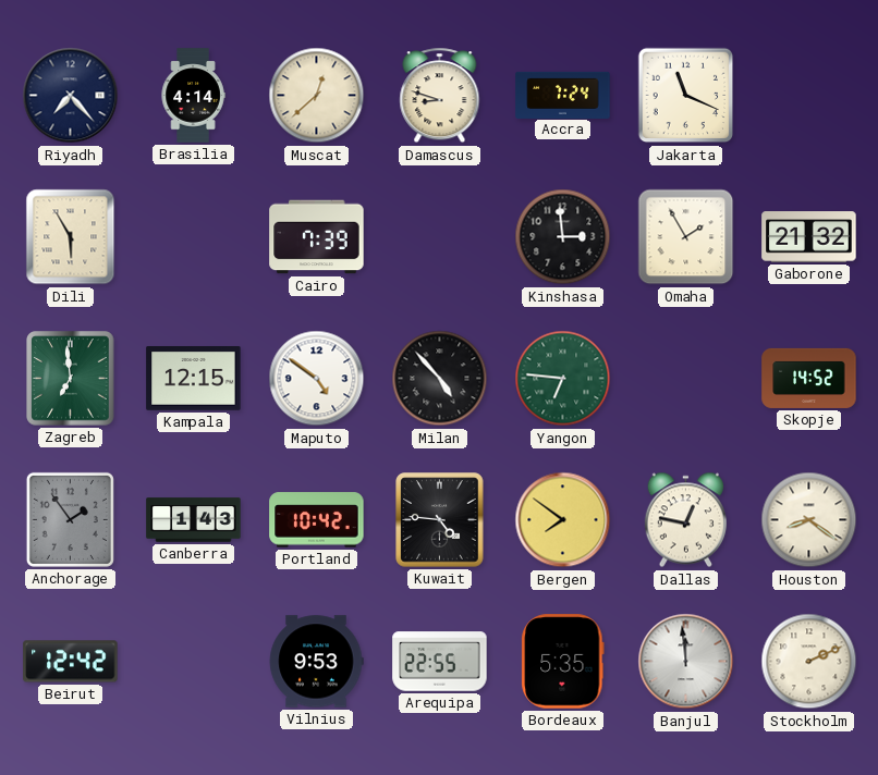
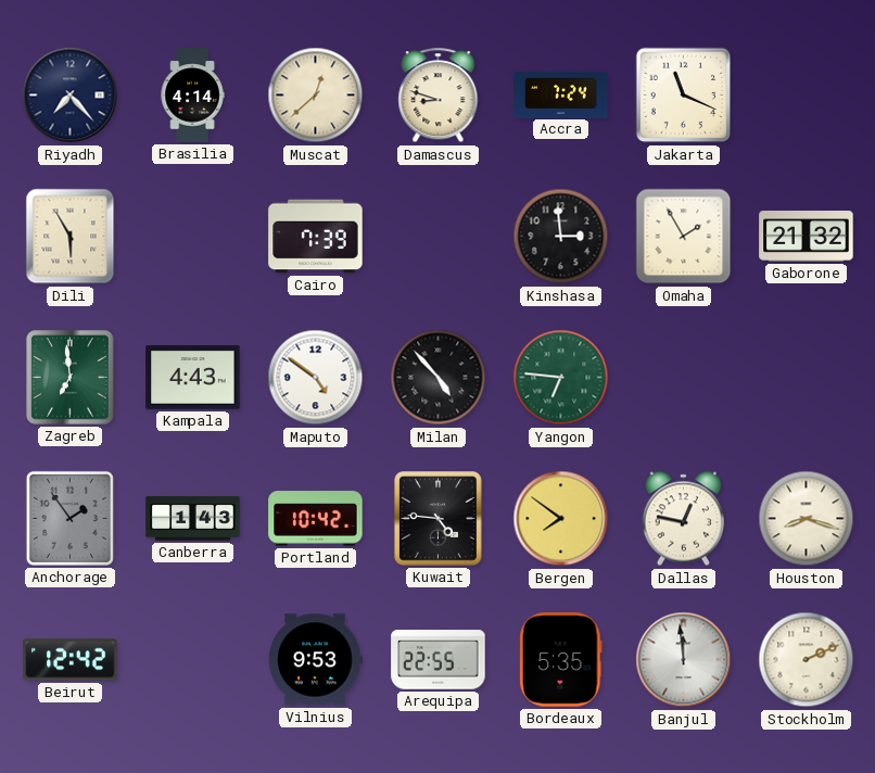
Kampala: 12:15 -> 4:43
Skopje: 14:52 -> none
Houston: 8:21 -> 8:18
